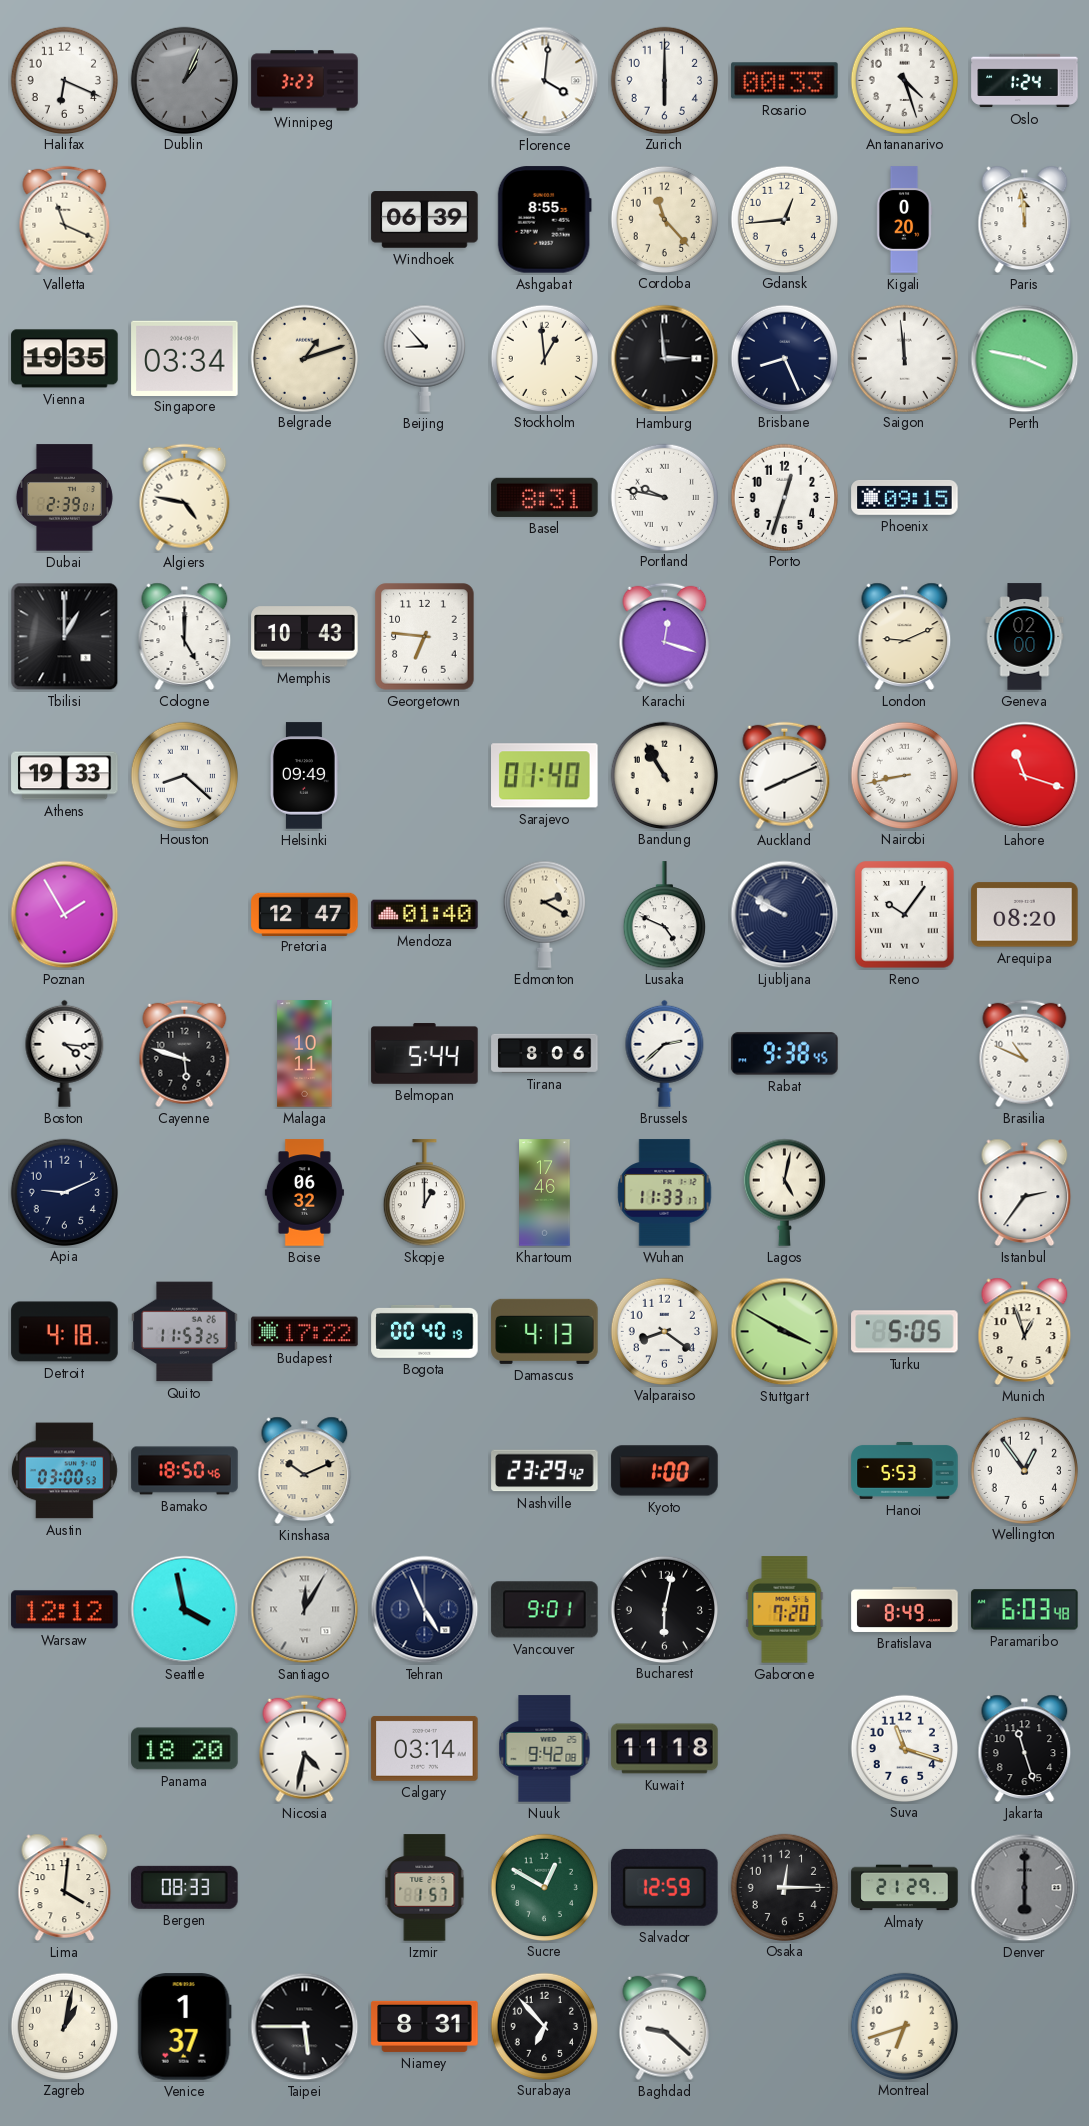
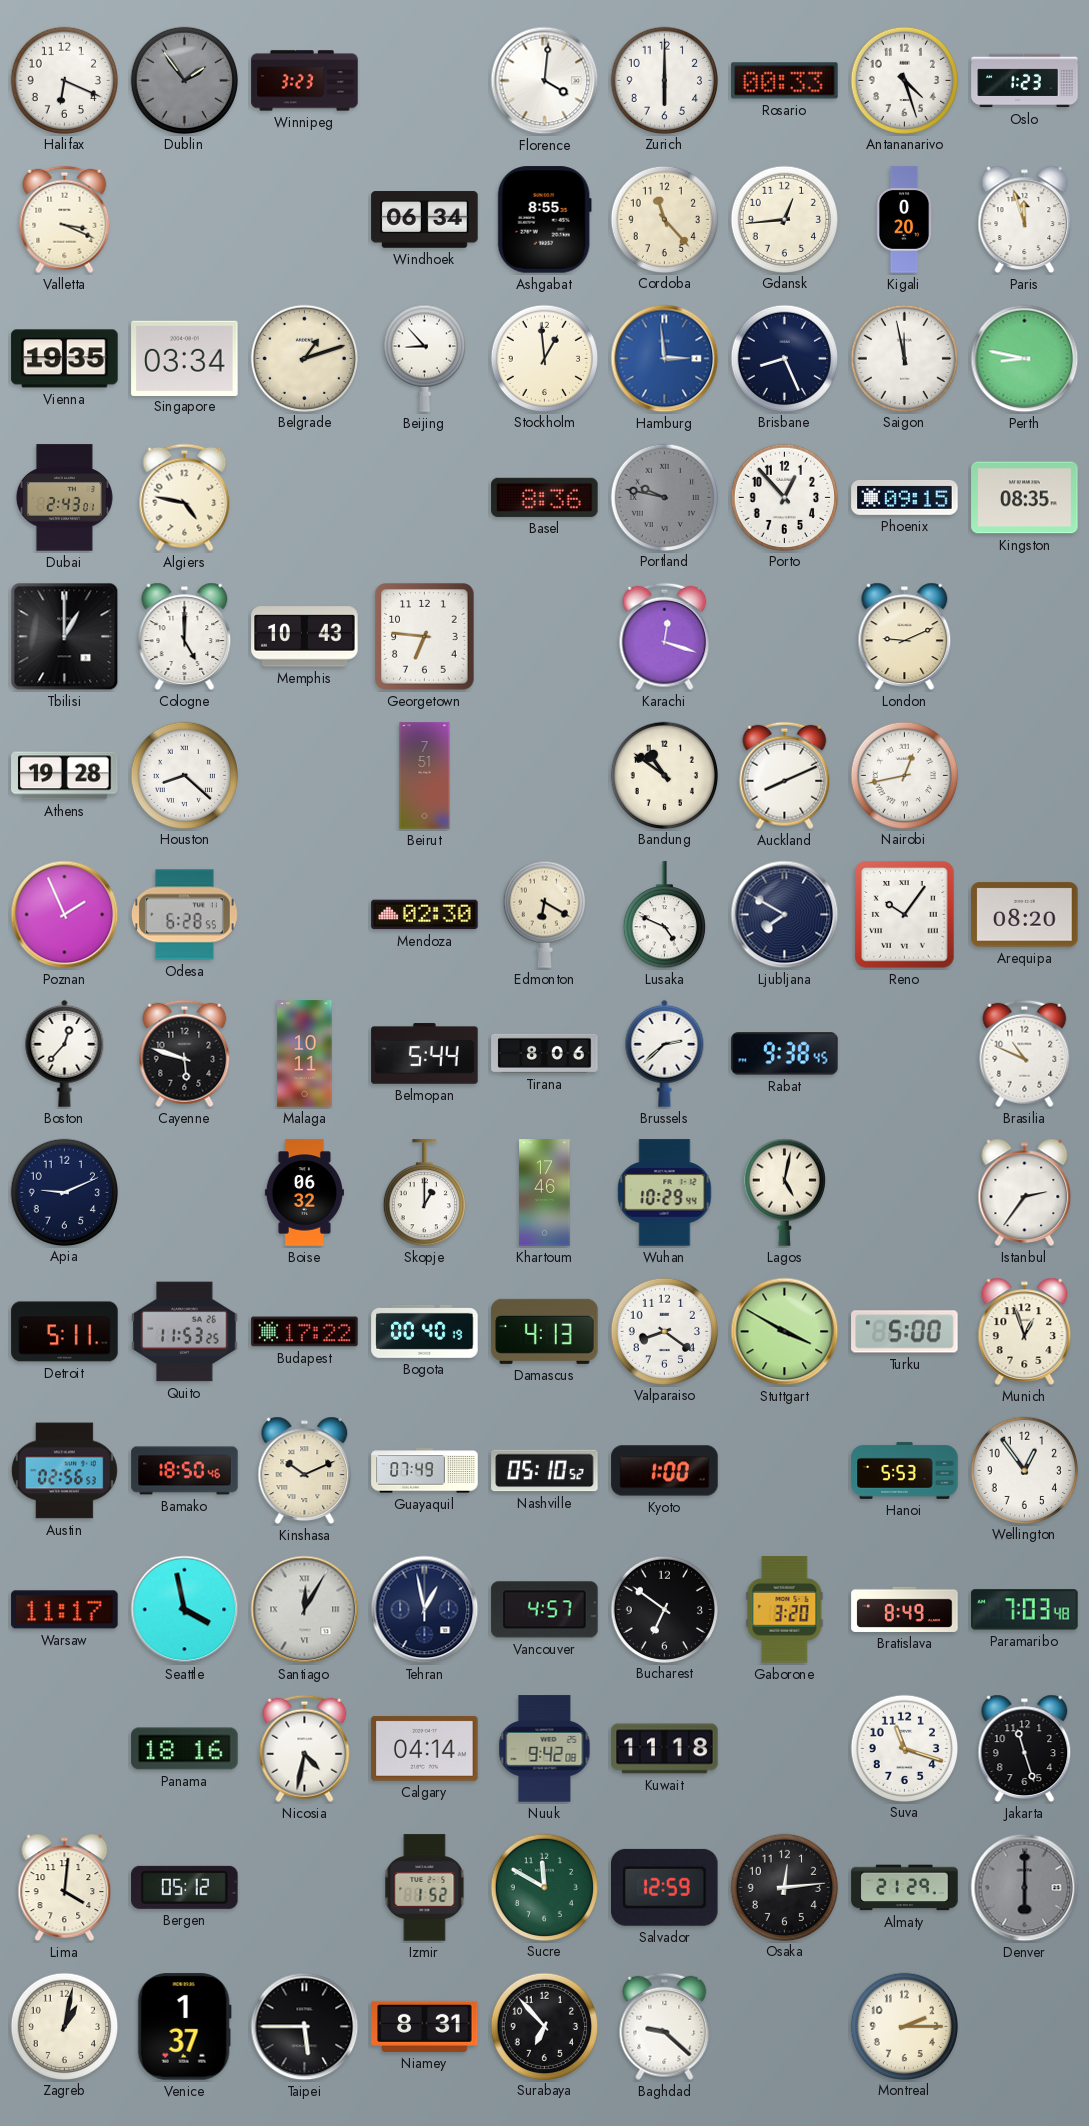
Dublin: 1:04 -> 1:54
Oslo: 1:24 -> 1:23
Valletta: 11:19 -> 3:19
Windhoek: 06:39 -> 06:34
Paris: 11:59 -> 11:57
Hamburg dial: black -> blue
Saigon: 11:59 -> 11:58
Perth: 3:47 -> 8:47
Dubai: 2:39 -> 2:43
Basel: 8:31 -> 8:36
Portland dial: white -> grey
Porto: 12:33 -> 12:53
Kingston: none -> 08:35
Geneva: 02:00 -> none
Athens: 19:33 -> 19:28
Helsinki: 09:49 -> none
Beirut: none -> 7:51
Sarajevo: 01:40 -> none
Bandung: 10:55 -> 10:51
Nairobi: 8:43 -> 12:43
Lahore: 11:18 -> none
Poznan: 1:55 -> 1:56
Odesa: none -> 6:28
Pretoria: 12:47 -> none
Mendoza: 01:40 -> 02:30
Edmonton: 2:20 -> 6:20
Ljubljana: 9:50 -> 7:50
Boston: 4:16 -> 12:37
Wuhan: 11:33 -> 10:29
Detroit: 4:18 -> 5:11
Turku: 5:05 -> 5:00
Austin: 03:00 -> 02:56
Guayaquil: none -> 07:49
Nashville: 23:29 -> 05:10
Warsaw: 12:12 -> 11:17
Tehran: 4:56 -> 12:58
Vancouver: 9:01 -> 4:57
Bucharest: 6:02 -> 6:51
Gaborone: 7:20 -> 3:20
Paramaribo: 6:03 -> 7:03
Panama: 18:20 -> 18:16
Calgary: 03:14 -> 04:14
Bergen: 08:33 -> 05:12
Izmir: 1:57 -> 1:52
Sucre: 12:50 -> 11:50
Osaka: 12:15 -> 12:14
Montreal: 6:42 -> 2:15
